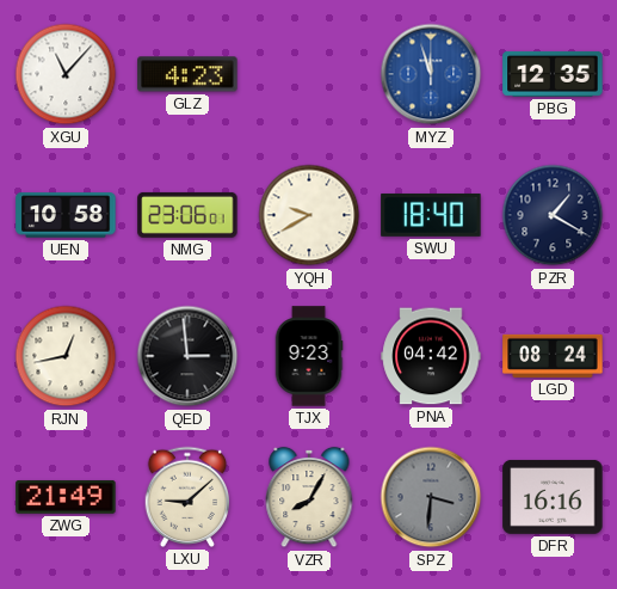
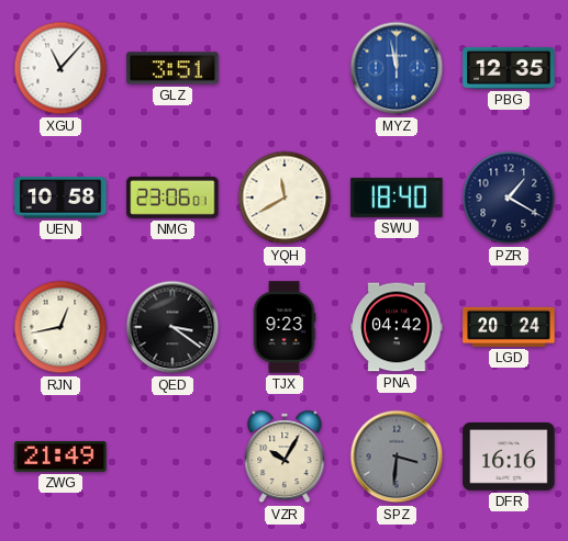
GLZ: 4:23 -> 3:51
MYZ: 11:57 -> 11:58
YQH: 9:40 -> 11:40
QED: 2:59 -> 3:21
LGD: 08:24 -> 20:24
LXU: 9:08 -> none
VZR: 8:05 -> 10:05
